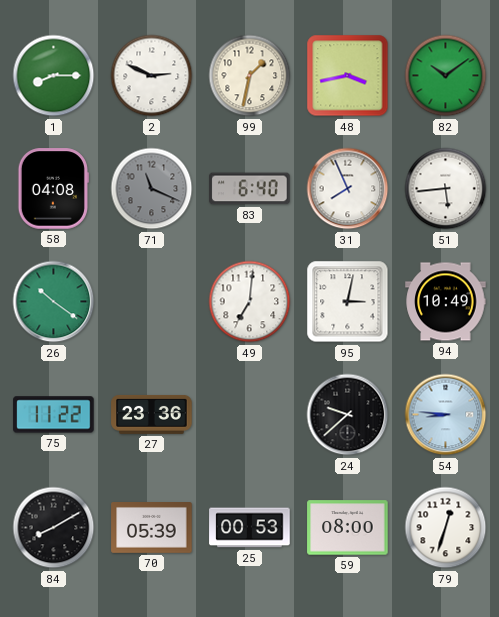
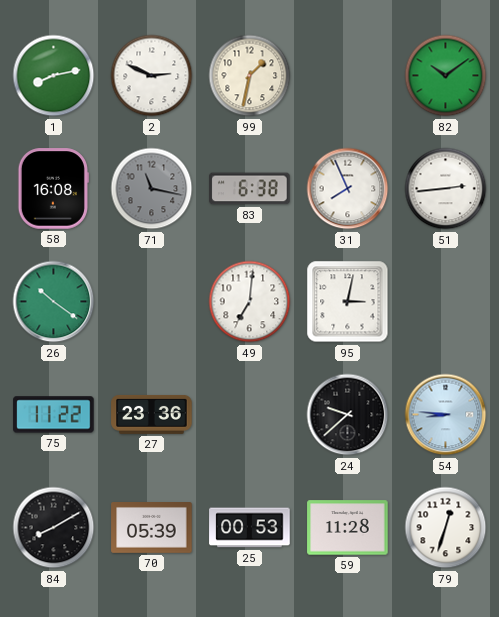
1: 8:15 -> 8:13
48: 3:43 -> none
58: 04:08 -> 16:08
71: 11:19 -> 11:17
83: 6:40 -> 6:38
51: 5:44 -> 2:44
94: 10:49 -> none
59: 08:00 -> 11:28
